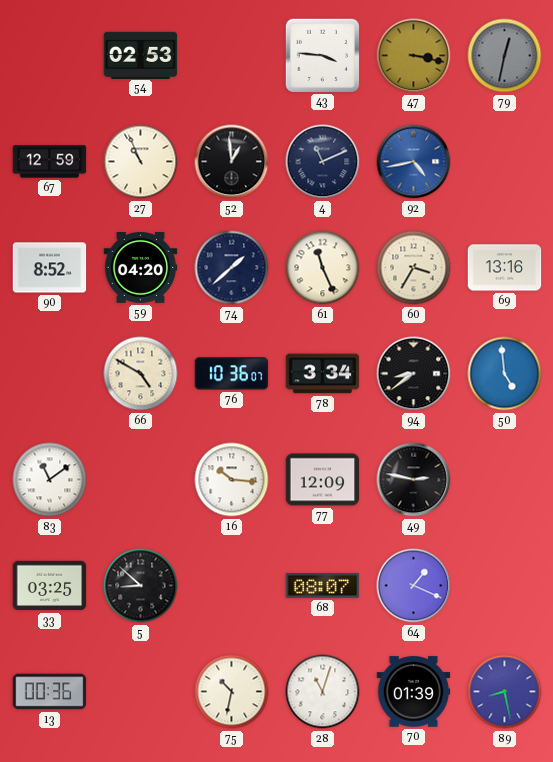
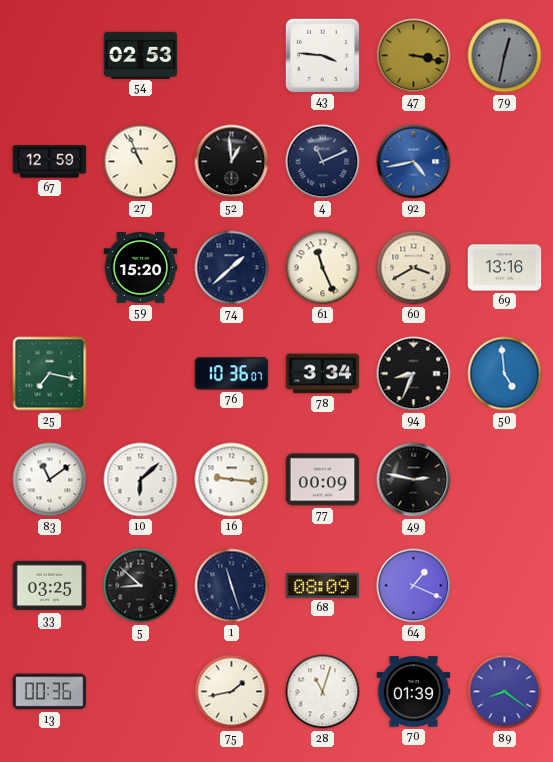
90: 8:52 -> none
59: 04:20 -> 15:20
60: 3:35 -> 3:40
25: none -> 7:17
66: 4:50 -> none
94: 8:39 -> 8:34
10: none -> 6:08
16: 10:16 -> 9:16
77: 12:09 -> 00:09
1: none -> 11:27
68: 08:07 -> 08:09
75: 10:32 -> 1:43
89: 8:28 -> 8:21
